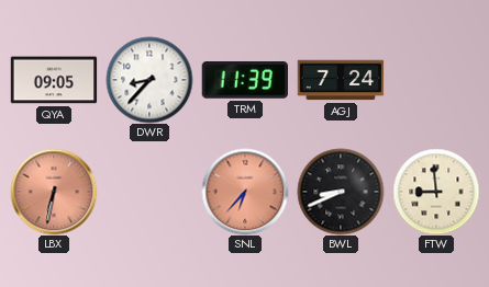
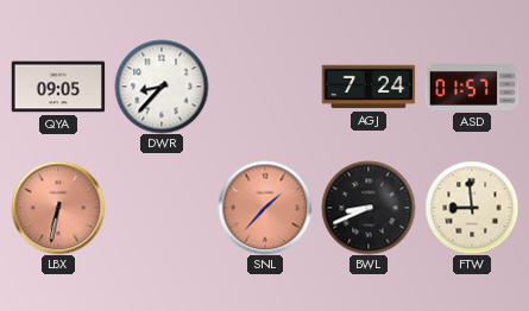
TRM: 11:39 -> none
ASD: none -> 01:57
SNL: 6:37 -> 1:37
